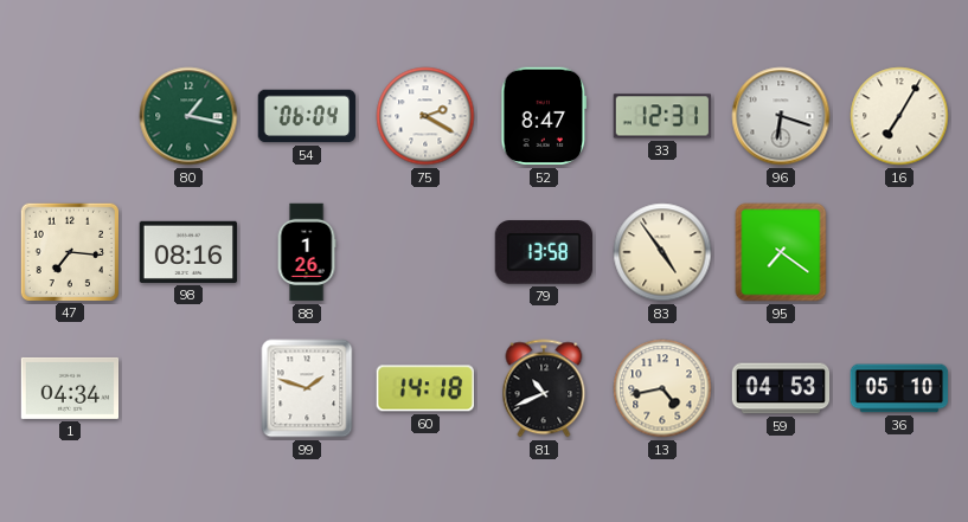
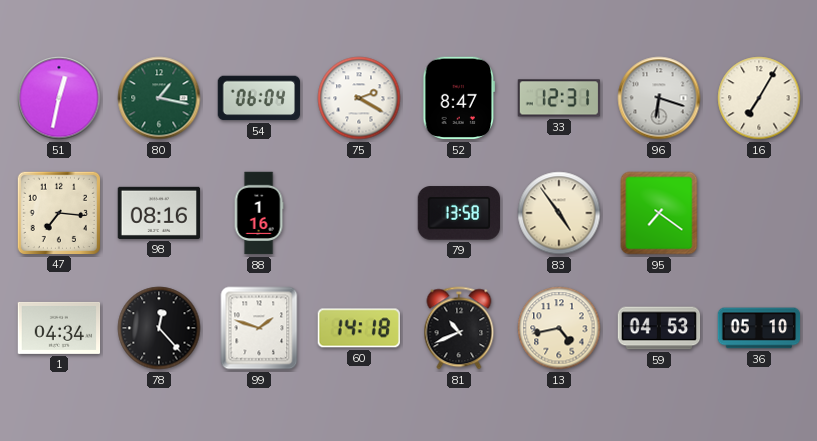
51: none -> 12:32
88: 1:26 -> 1:16
78: none -> 12:23
